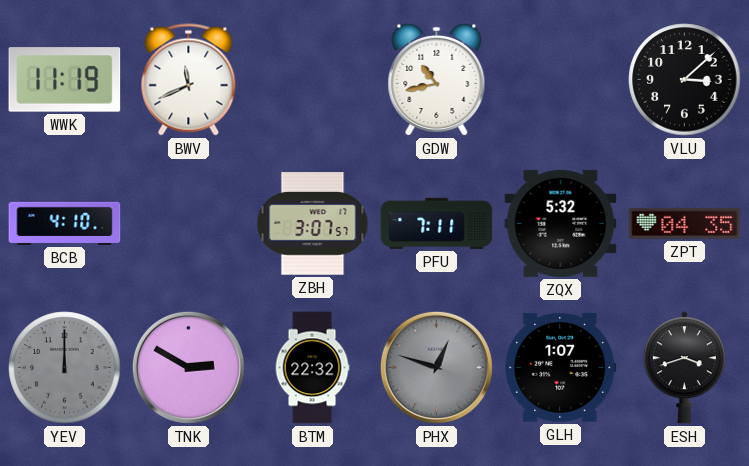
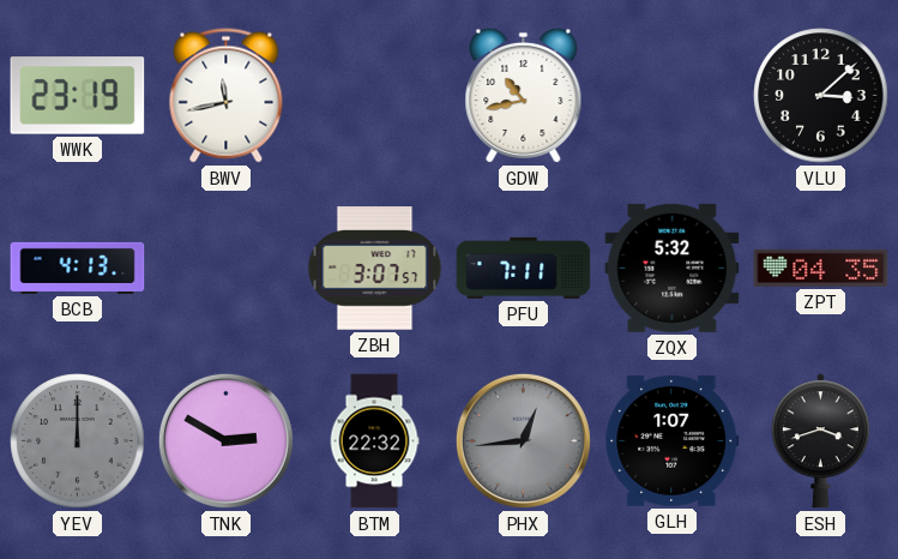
WWK: 11:19 -> 23:19
BWV: 11:41 -> 11:43
BCB: 4:10 -> 4:13
PHX: 12:48 -> 12:44
